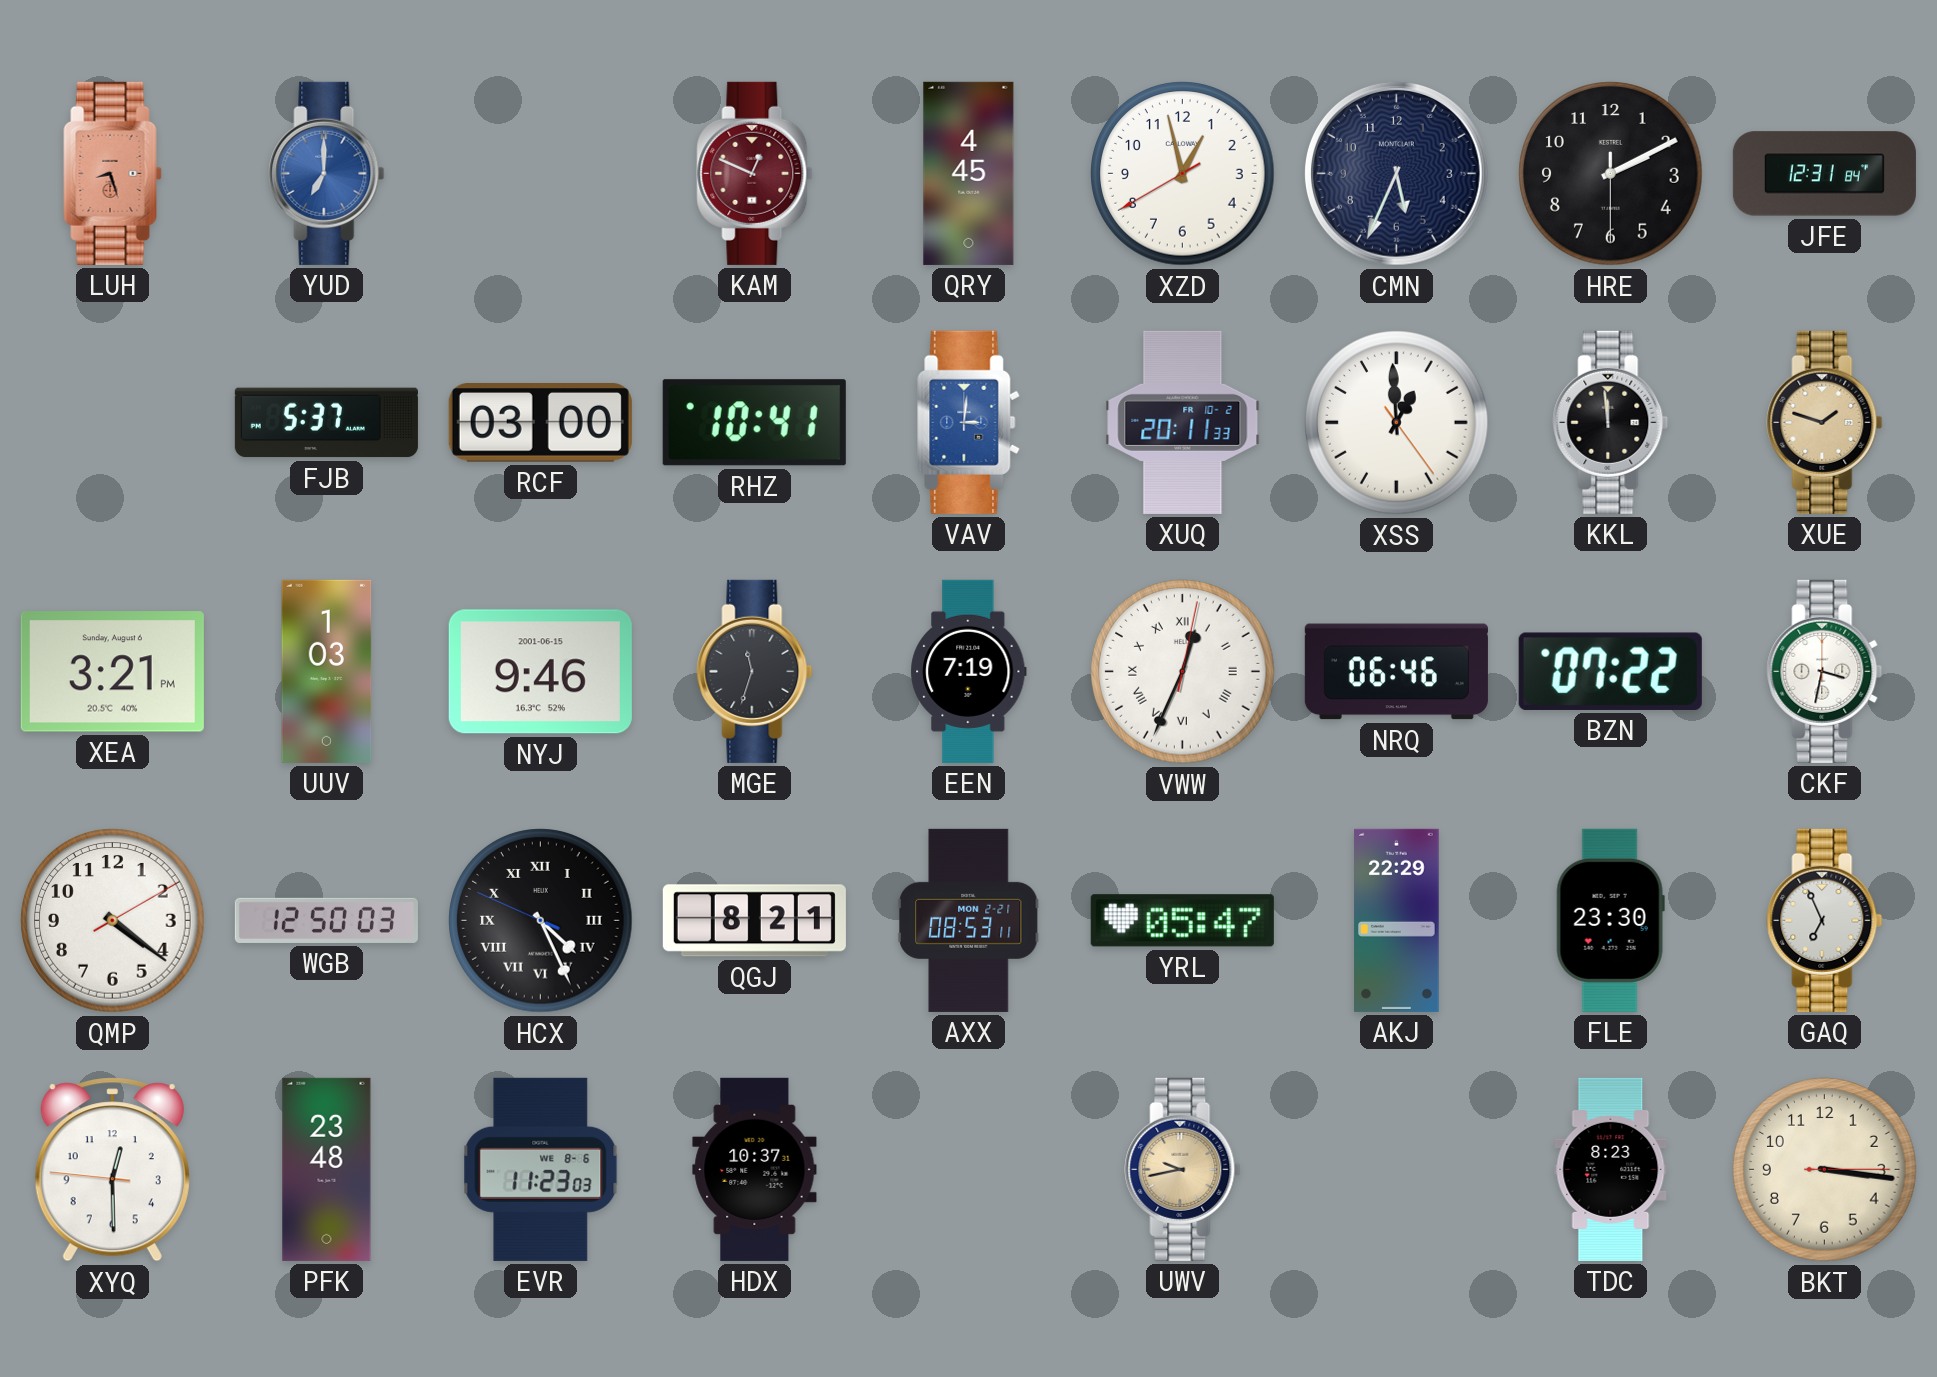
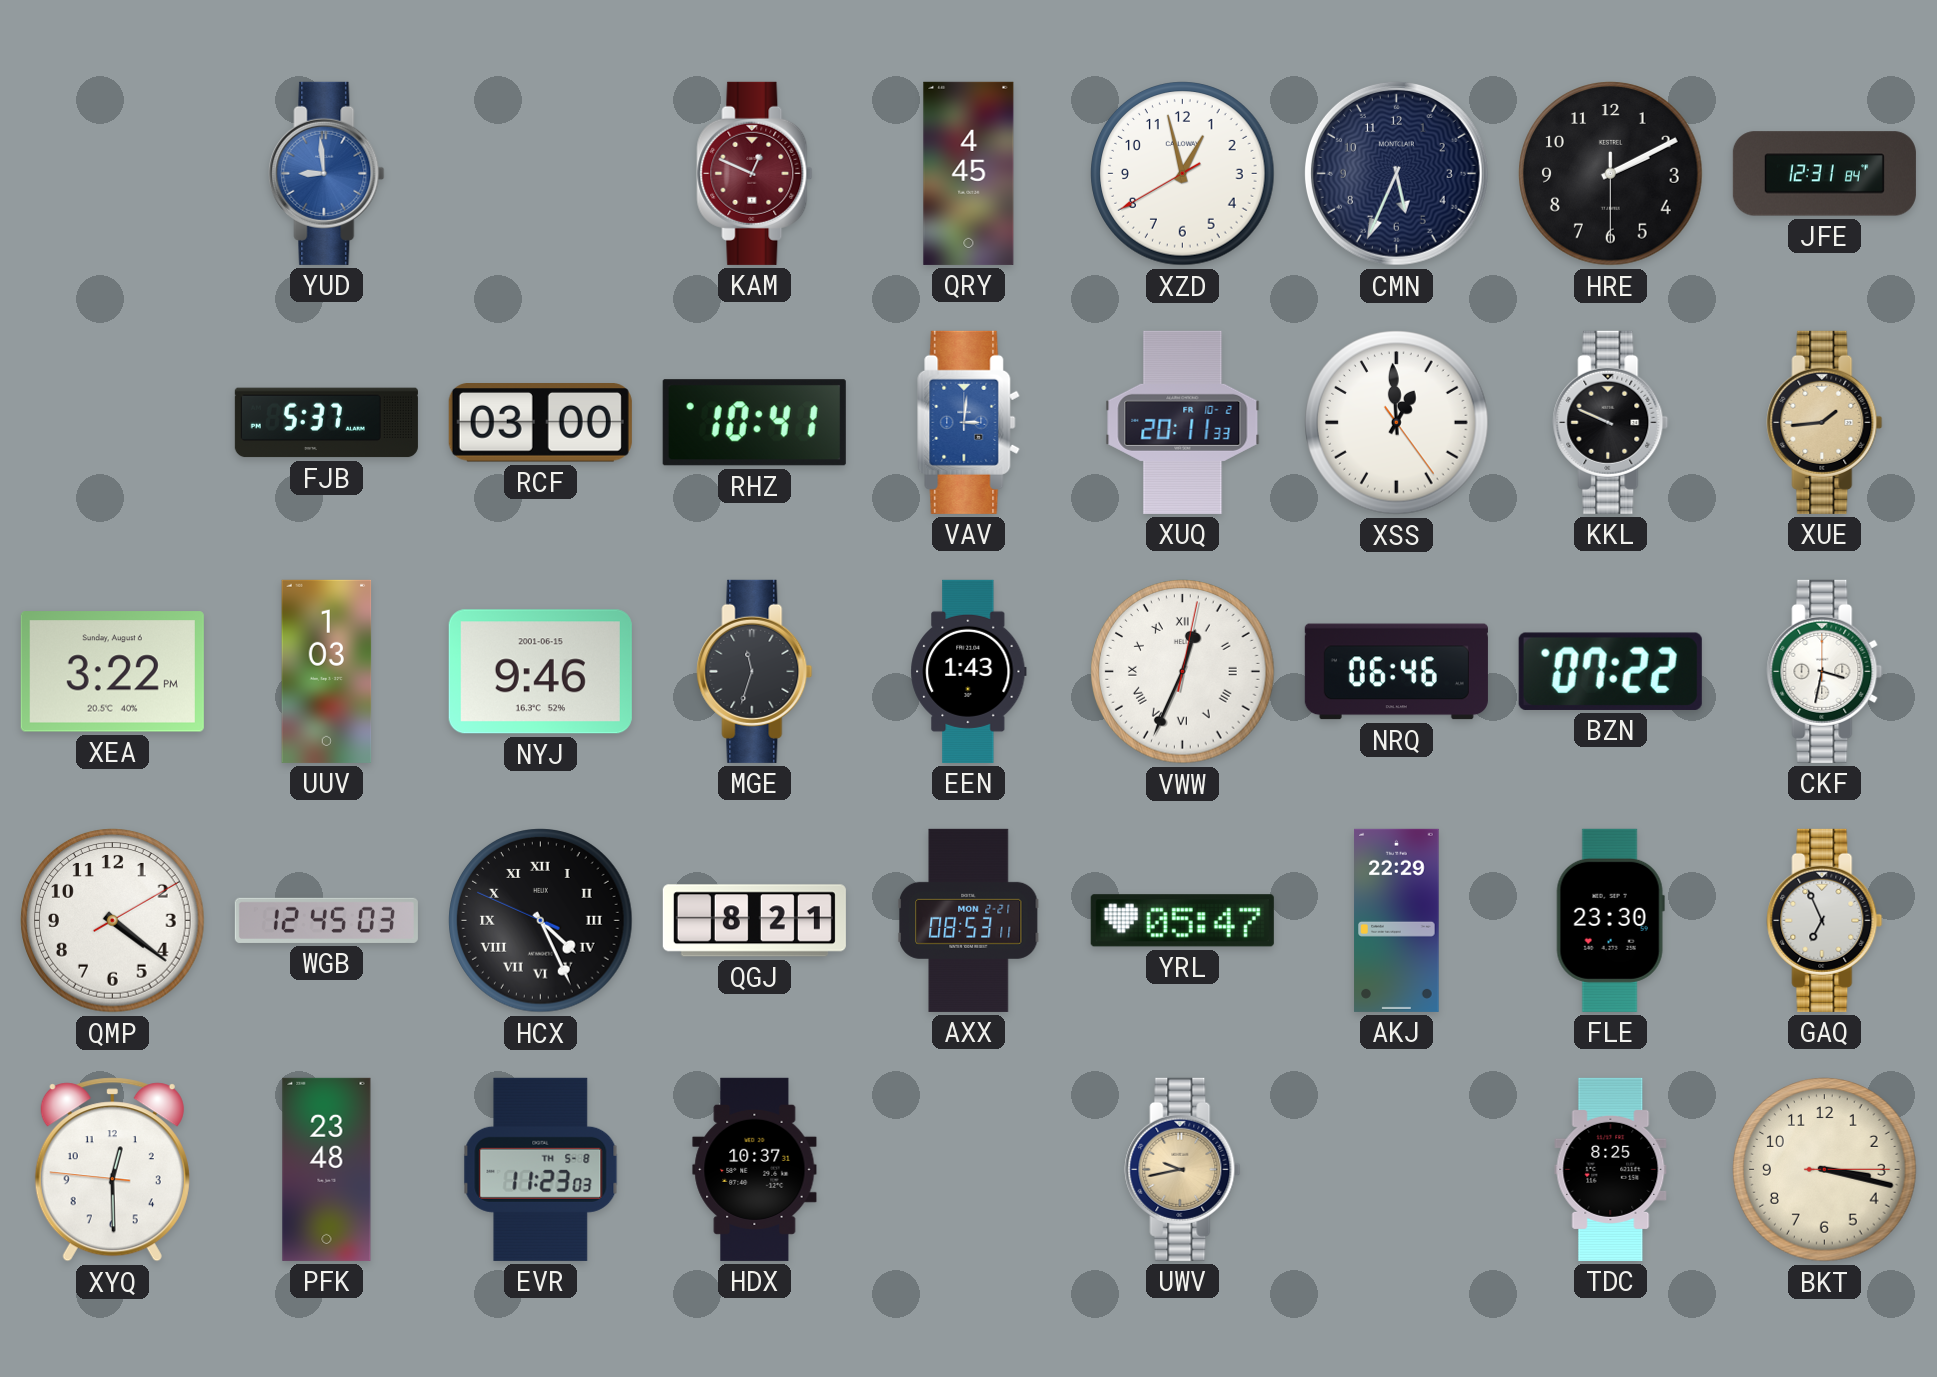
LUH: 8:27 -> none
YUD: 7:00 -> 8:59
KKL: 11:59 -> 9:49
XUE: 1:48 -> 1:44
XEA: 3:21 -> 3:22
EEN: 7:19 -> 1:43
WGB: 12:50 -> 12:45
EVR date: WE 8-6 -> TH 5-8
TDC: 8:23 -> 8:25
BKT: 3:16 -> 3:17
